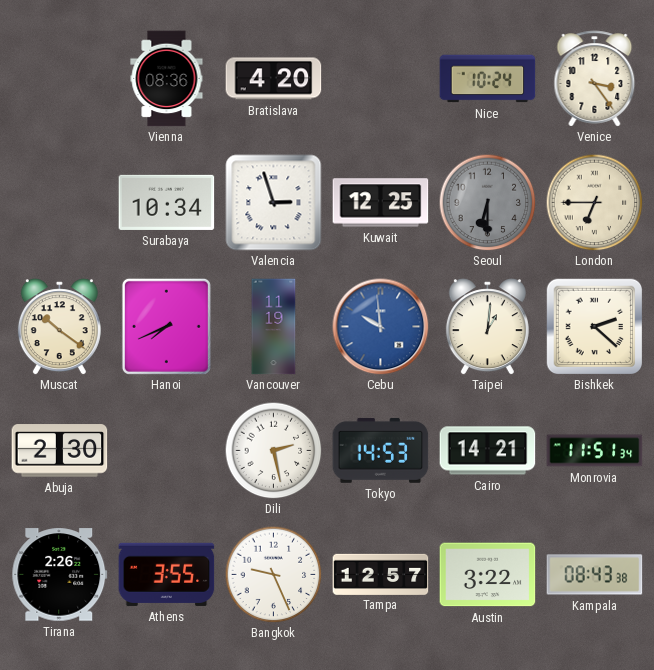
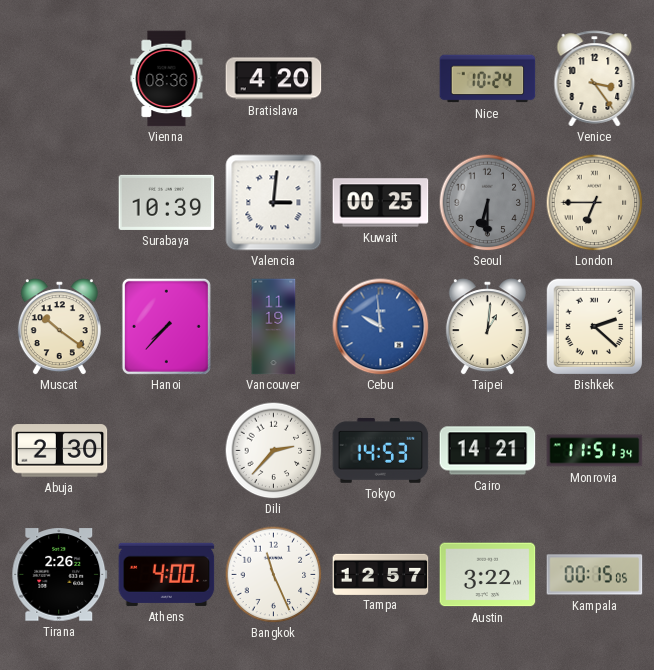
Surabaya: 10:34 -> 10:39
Valencia: 2:57 -> 3:01
Kuwait: 12:25 -> 00:25
Hanoi: 7:41 -> 7:37
Dili: 2:28 -> 2:37
Athens: 3:55 -> 4:00
Bangkok: 9:26 -> 11:26
Kampala: 08:43 -> 00:15
